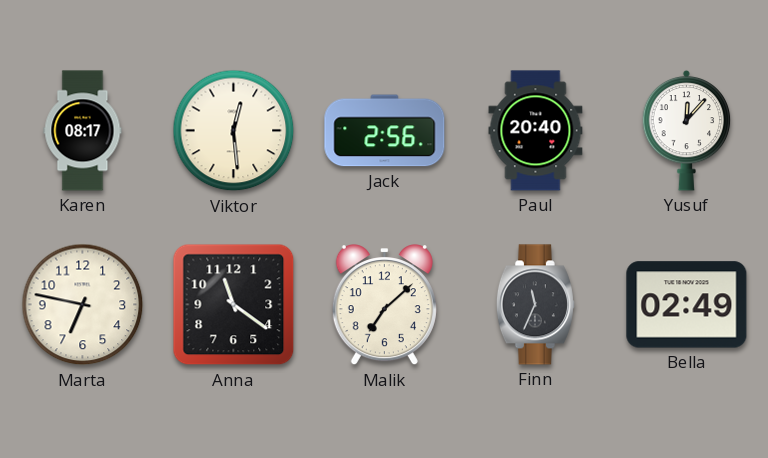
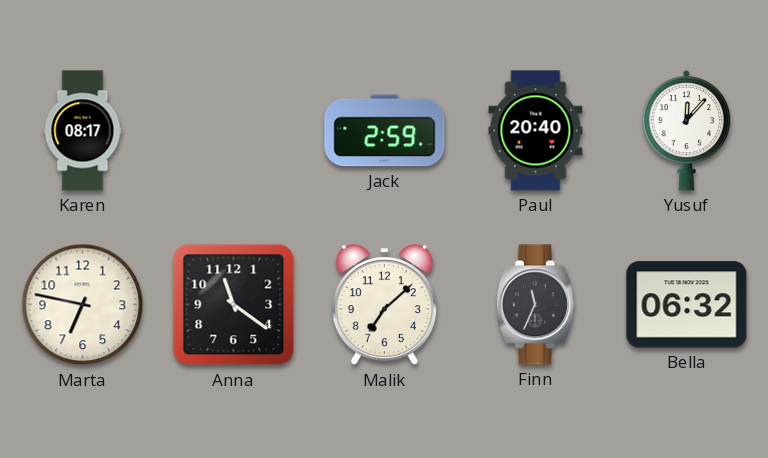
Viktor: 12:29 -> none
Jack: 2:56 -> 2:59
Bella: 02:49 -> 06:32
